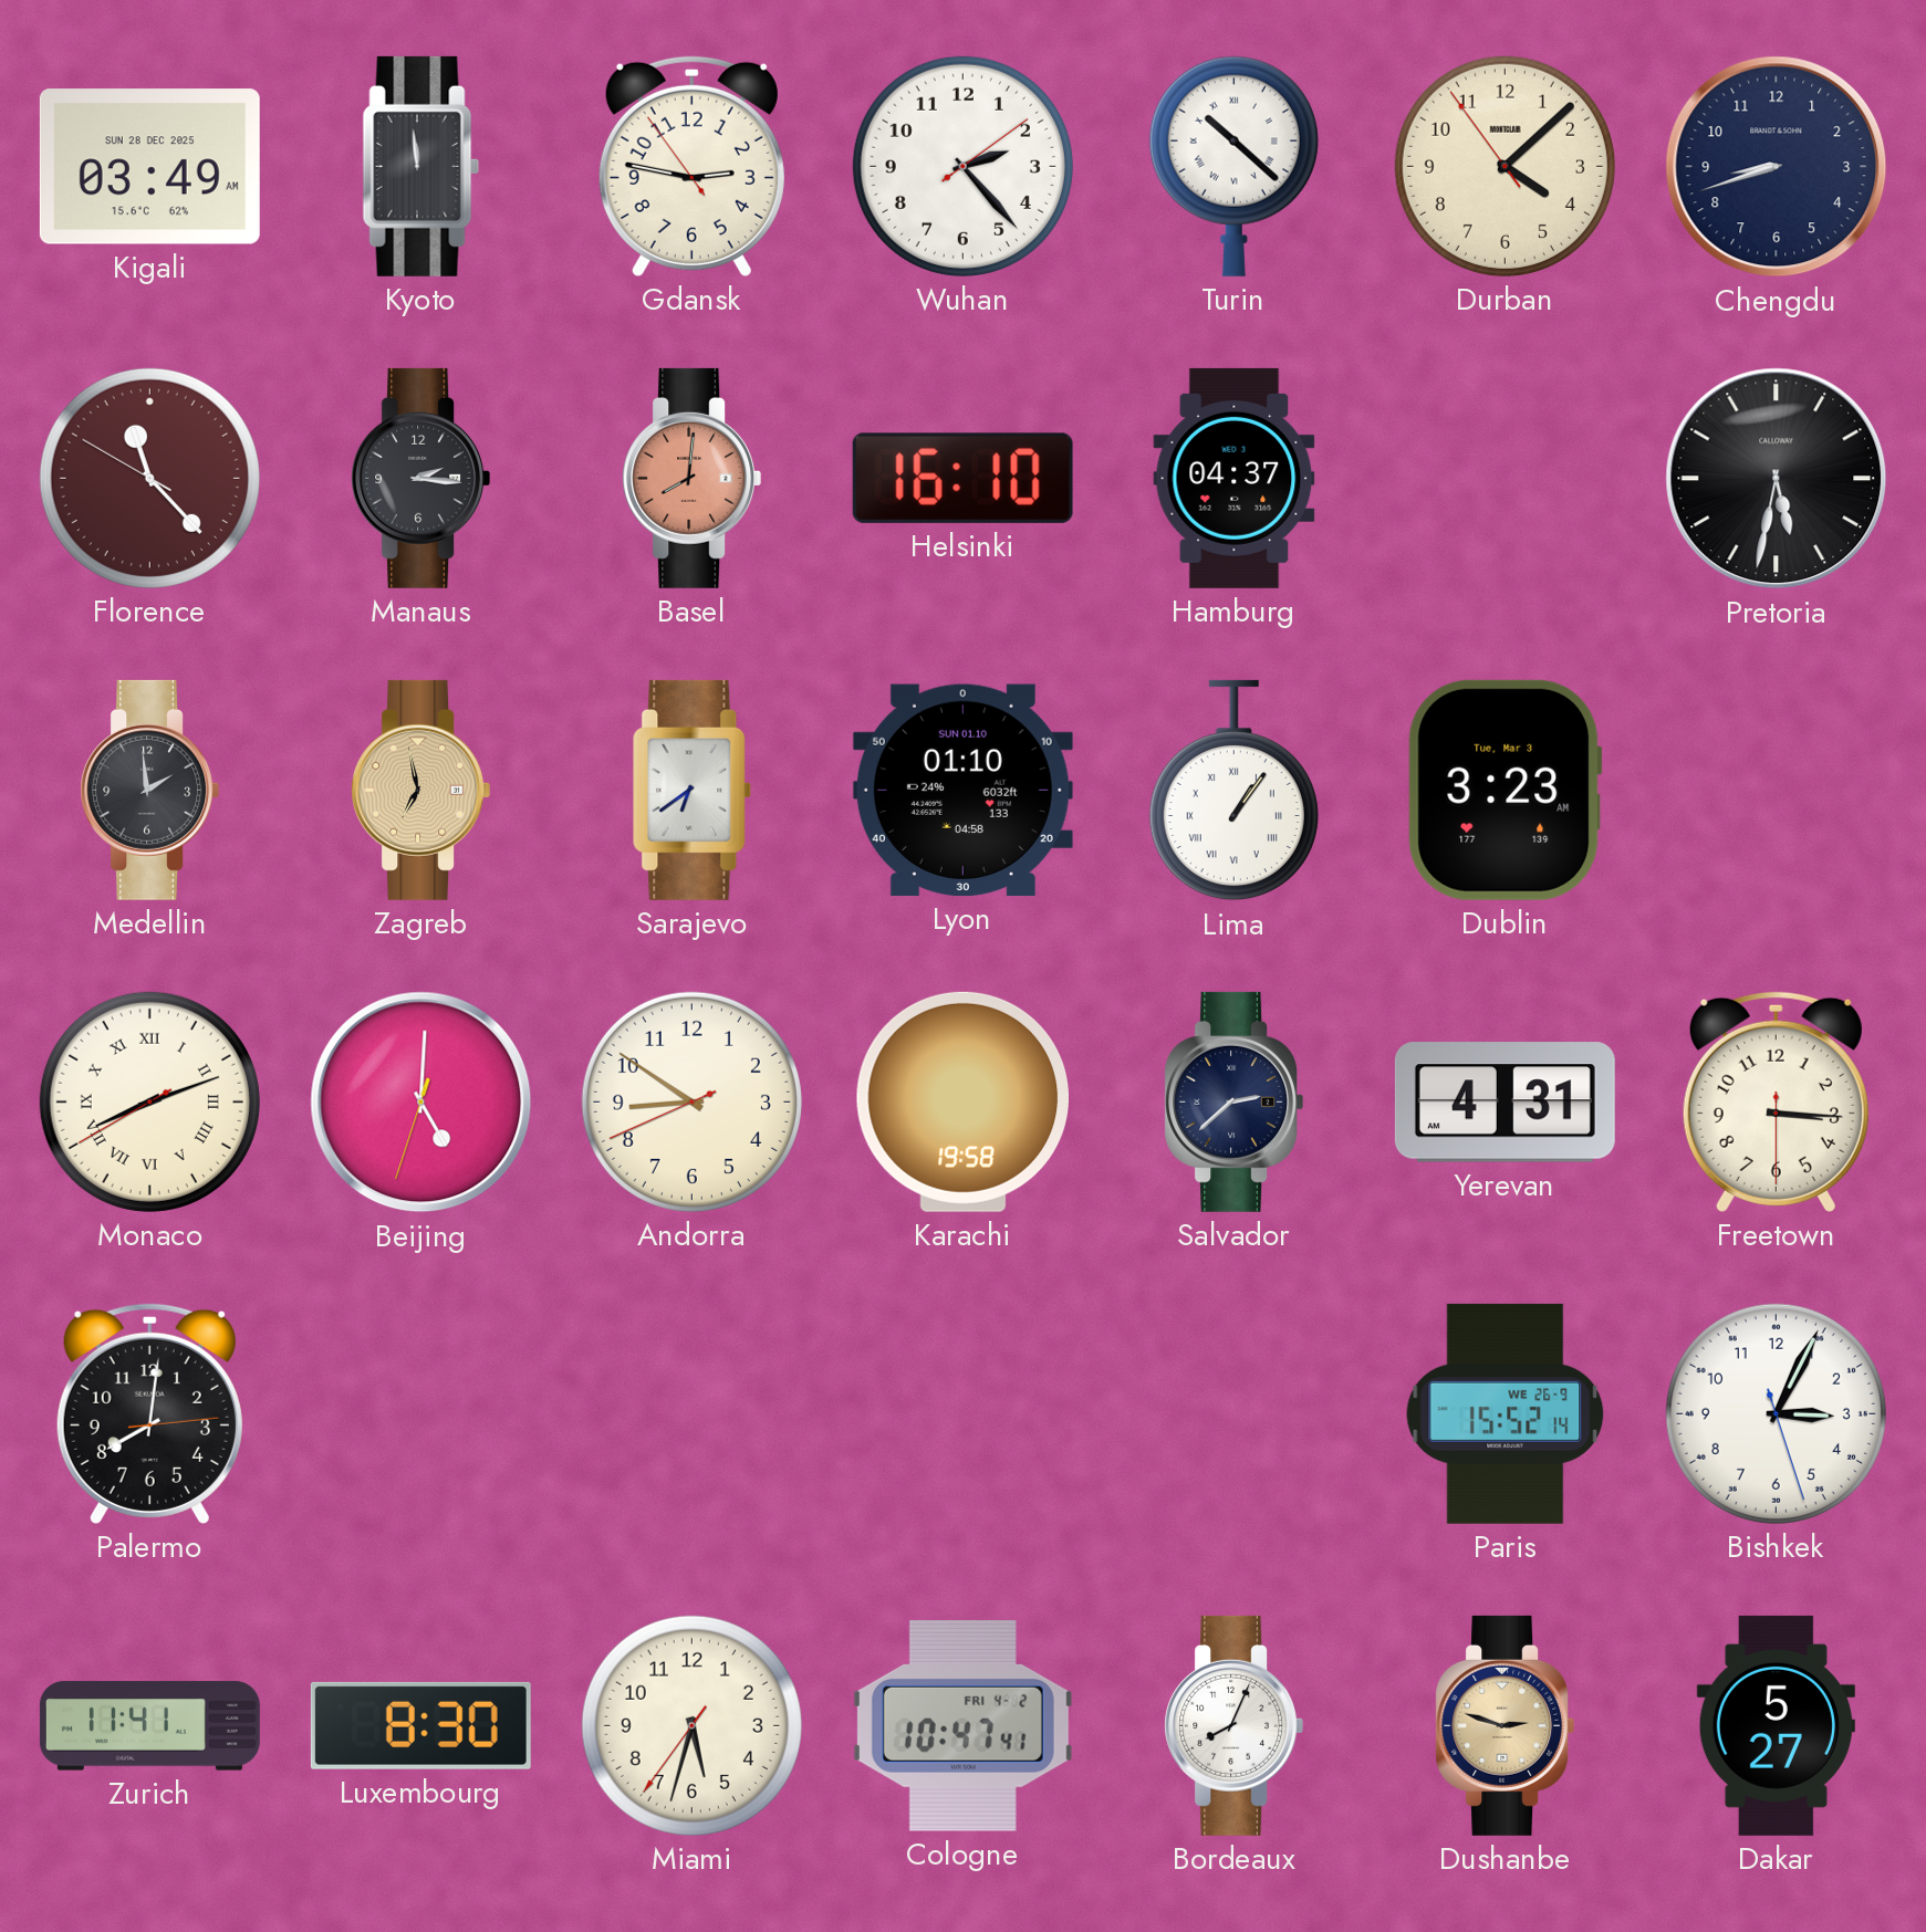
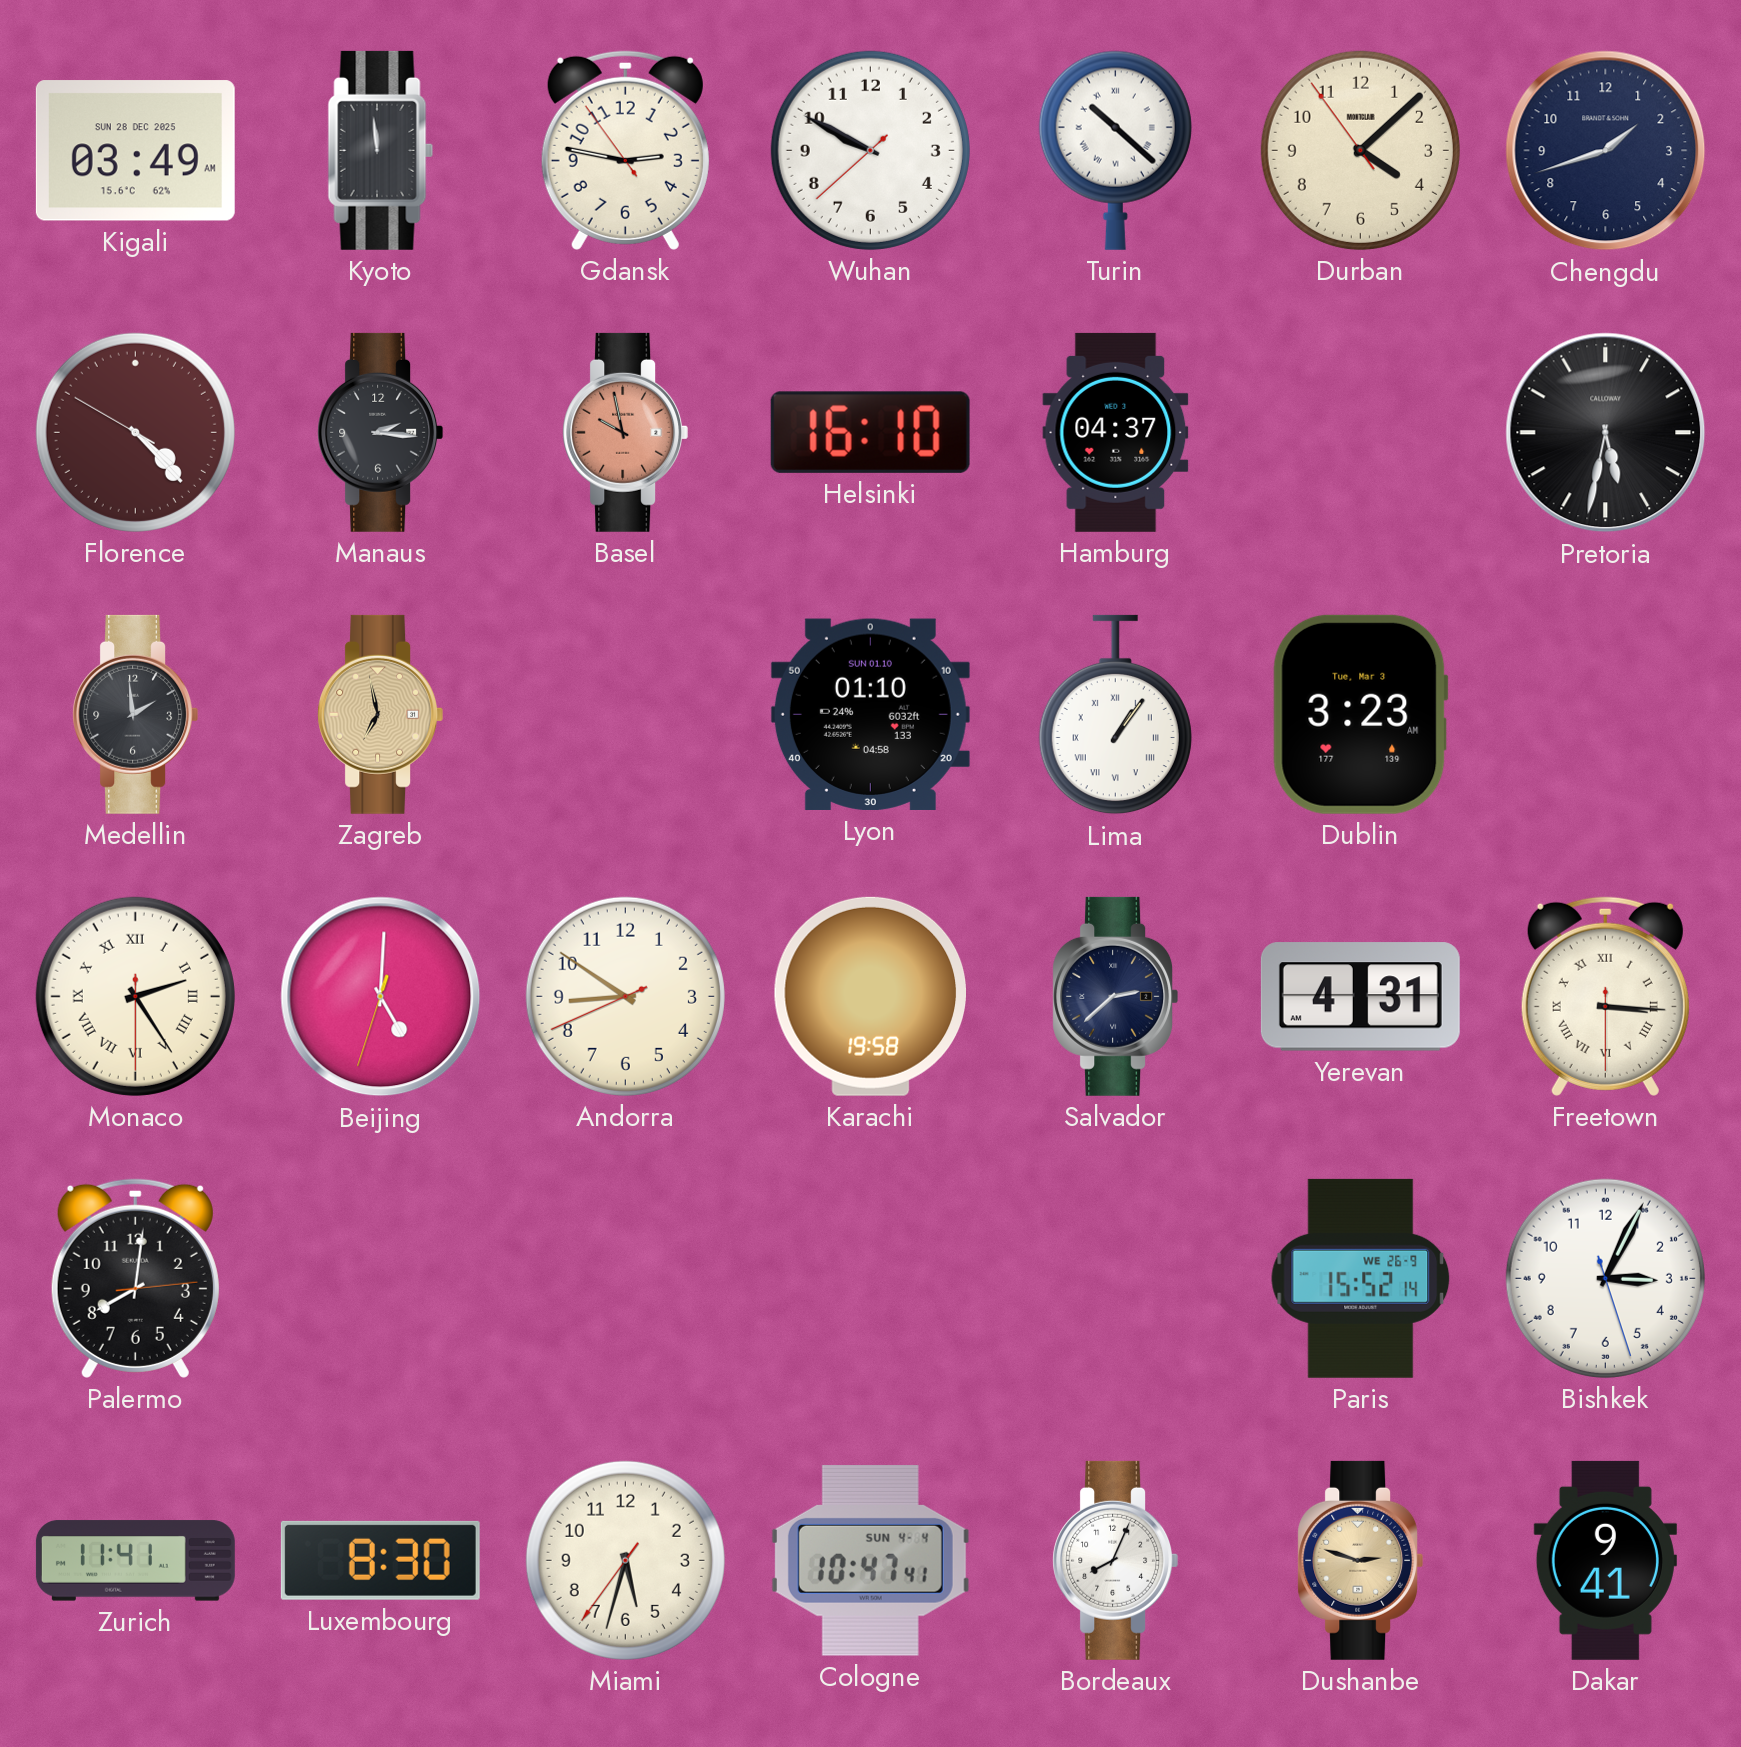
Wuhan: 2:23 -> 9:49
Chengdu: 8:42 -> 1:42
Florence: 11:22 -> 4:22
Basel: 8:01 -> 9:58
Sarajevo: 6:39 -> none
Monaco: 8:11 -> 2:24
Freetown numerals: Arabic -> Roman
Cologne date: FRI 4-2 -> SUN 4-4
Dakar: 5:27 -> 9:41
